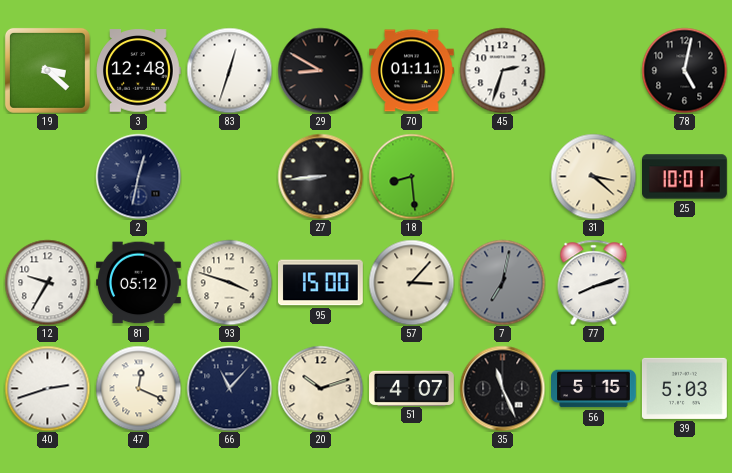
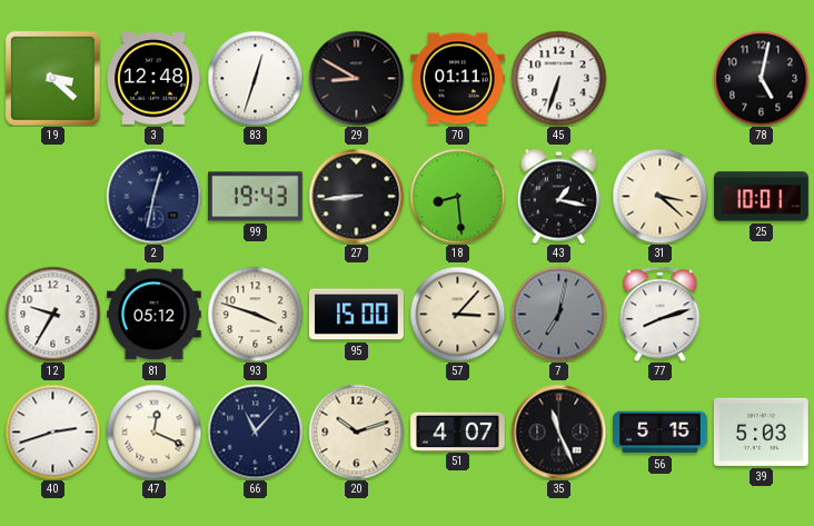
45: 2:33 -> 6:33
99: none -> 19:43
43: none -> 1:17
